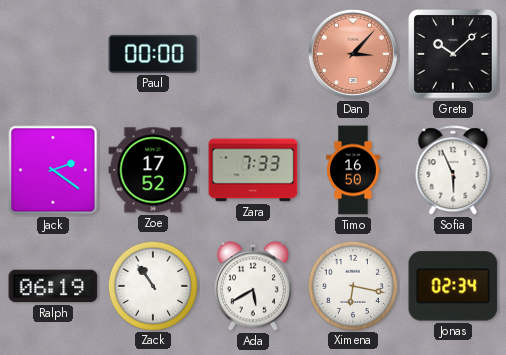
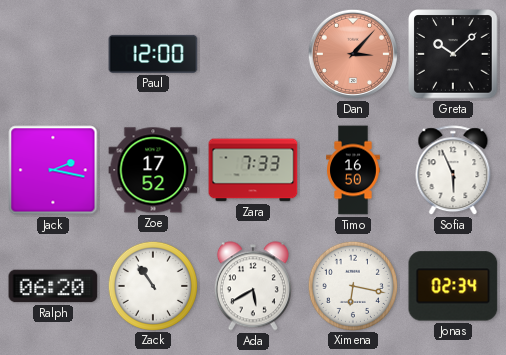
Paul: 00:00 -> 12:00
Jack: 2:21 -> 2:17
Ralph: 06:19 -> 06:20
